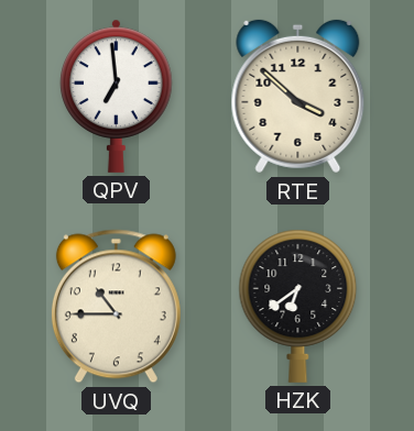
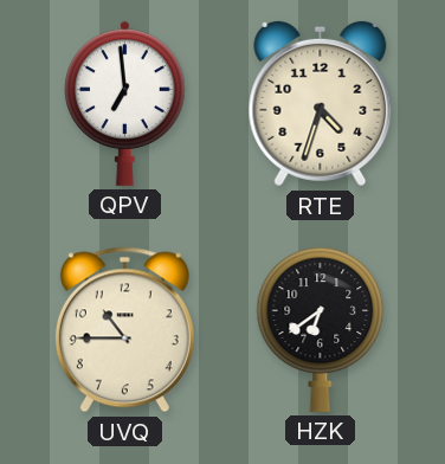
RTE: 3:52 -> 4:33
